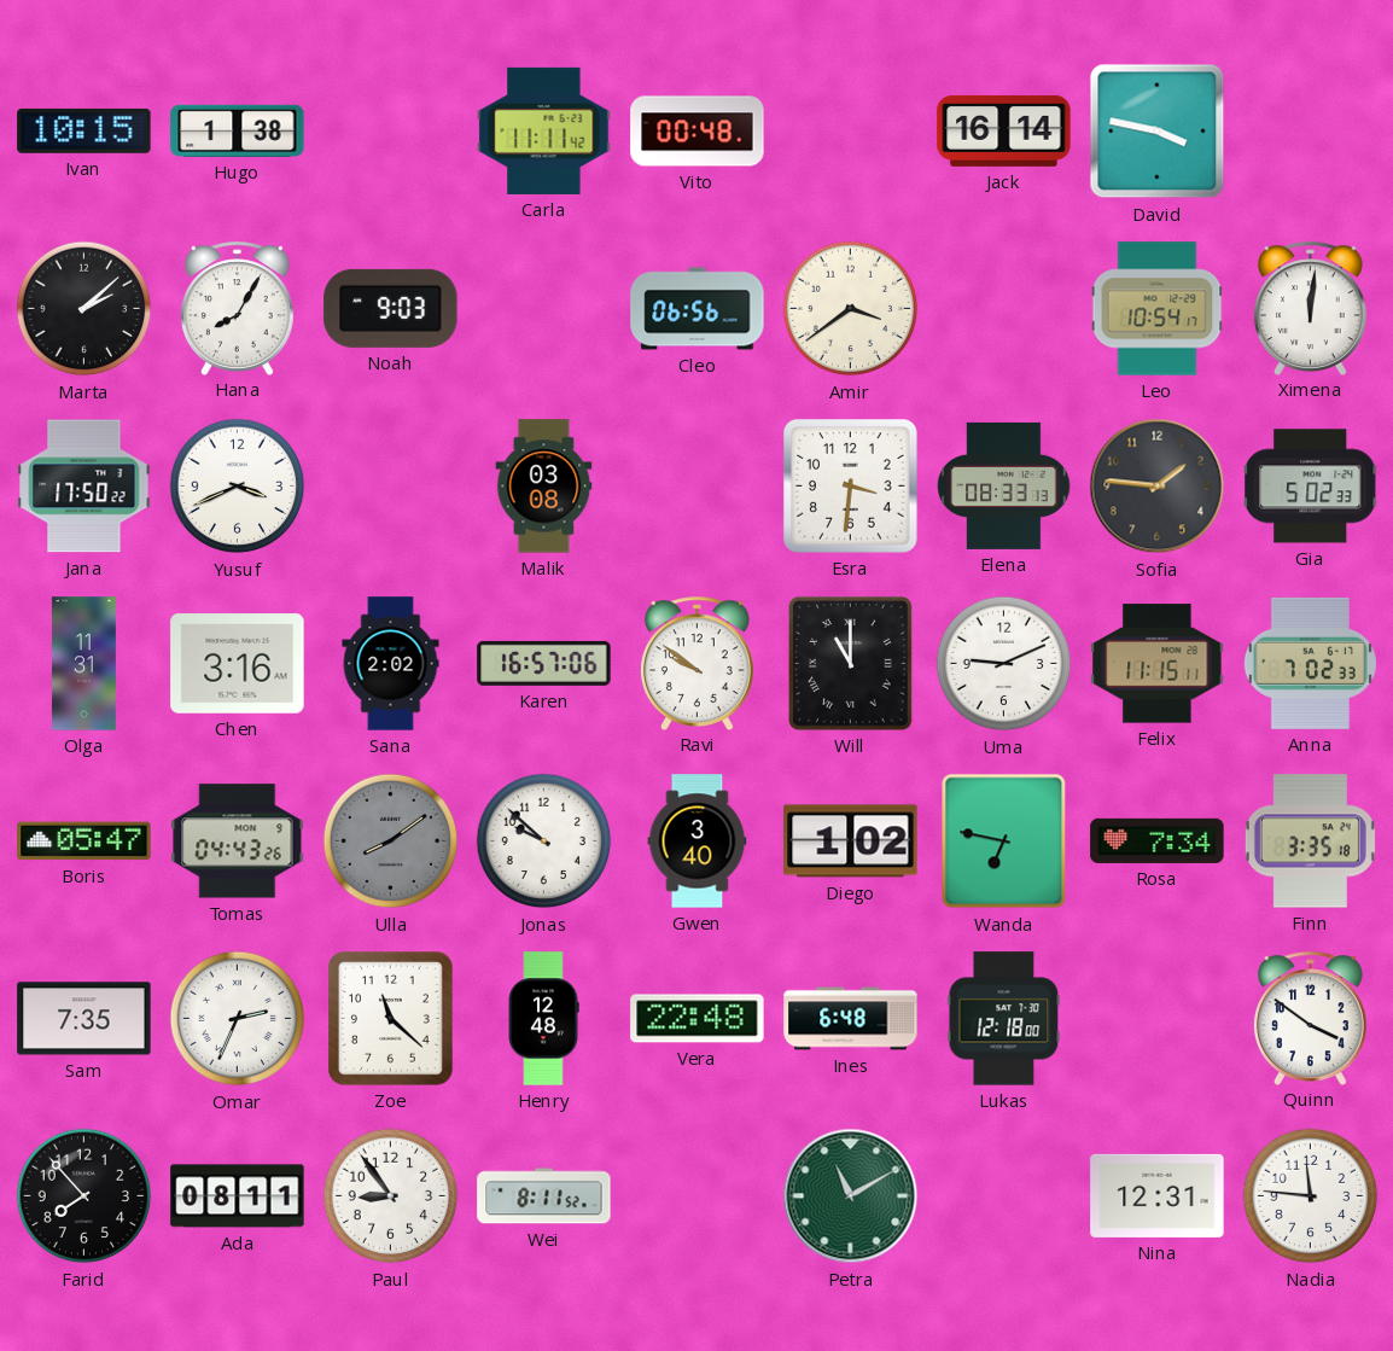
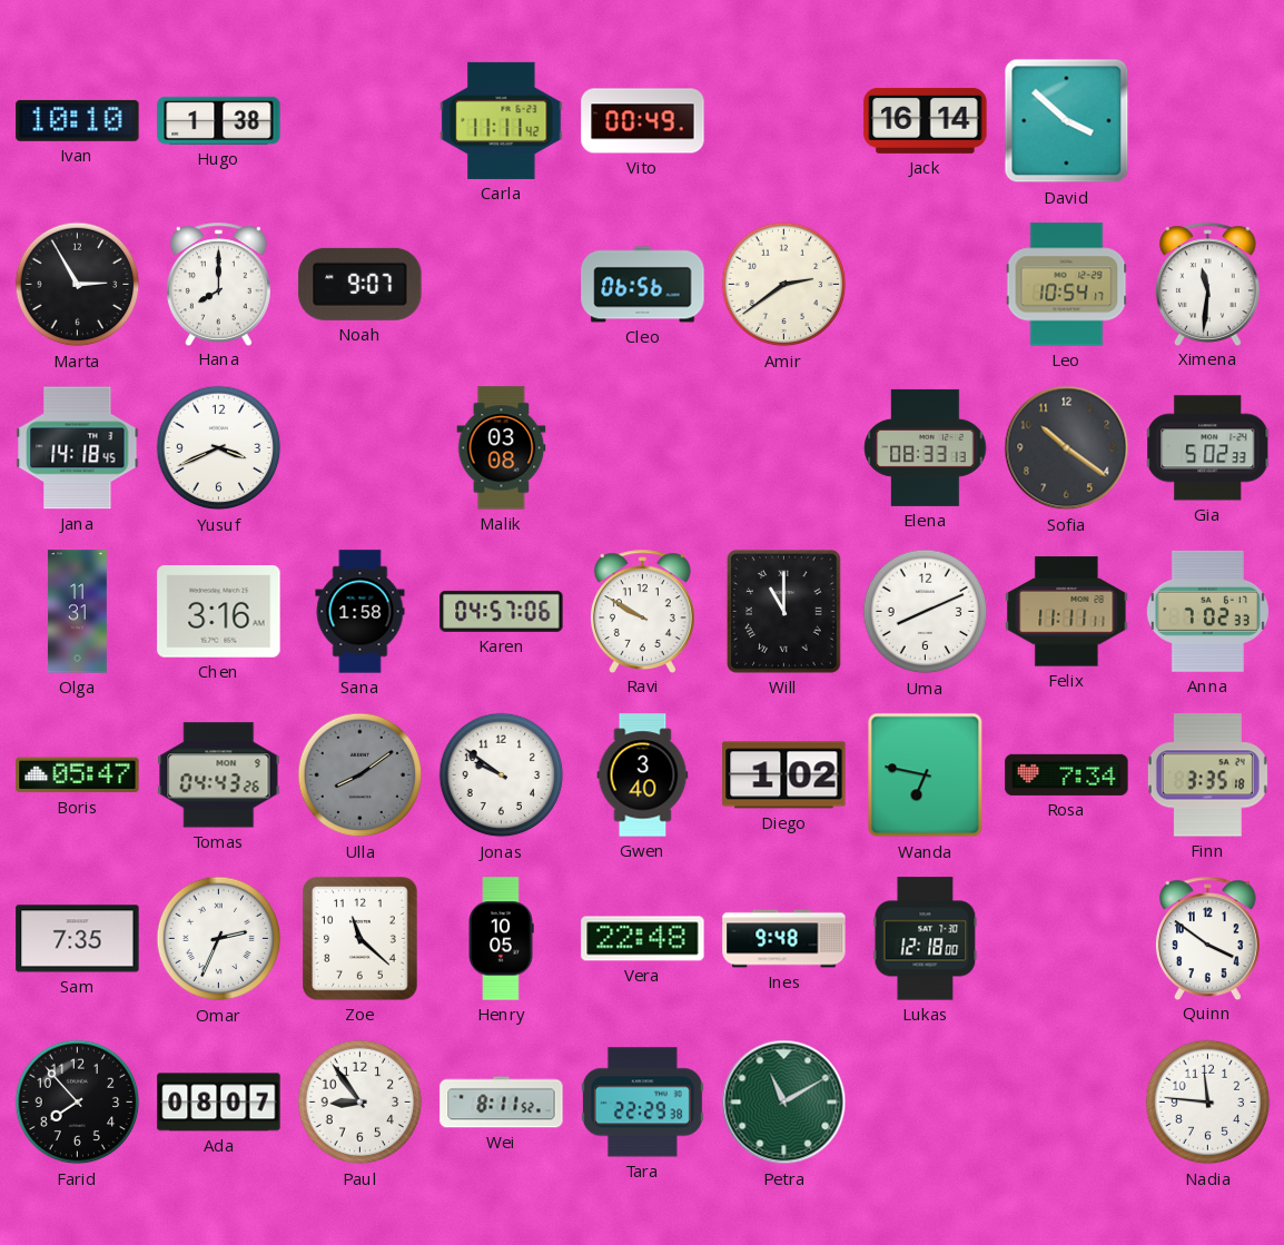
Ivan: 10:15 -> 10:10
Vito: 00:48 -> 00:49
David: 3:47 -> 3:52
Marta: 2:08 -> 2:55
Hana: 8:05 -> 8:00
Noah: 9:03 -> 9:07
Amir: 3:39 -> 2:39
Ximena: 12:01 -> 11:31
Jana: 17:50 -> 14:18
Esra: 3:31 -> none
Sofia: 1:46 -> 10:21
Sana: 2:02 -> 1:58
Karen: 16:57 -> 04:57
Ravi: 9:51 -> 9:50
Uma: 9:11 -> 8:11
Felix: 11:15 -> 11:11
Jonas: 9:52 -> 9:51
Henry: 12:48 -> 10:05
Ines: 6:48 -> 9:48
Ada: 08:11 -> 08:07
Tara: none -> 22:29
Nina: 12:31 -> none
